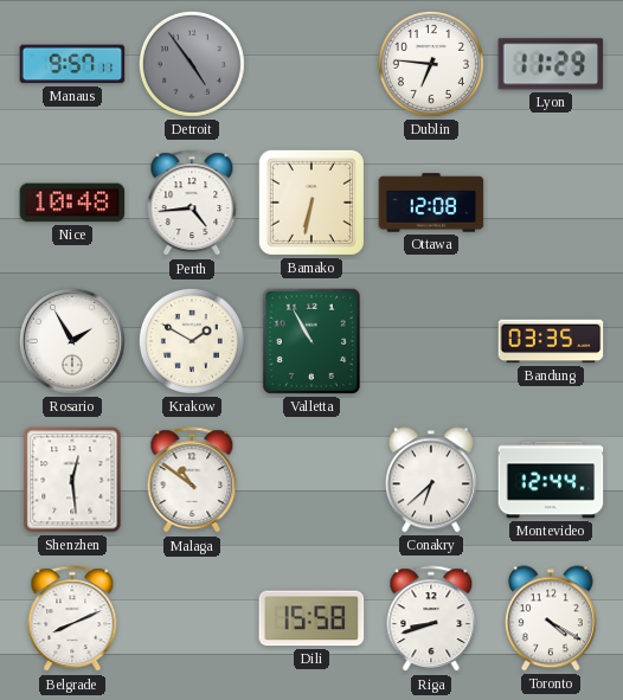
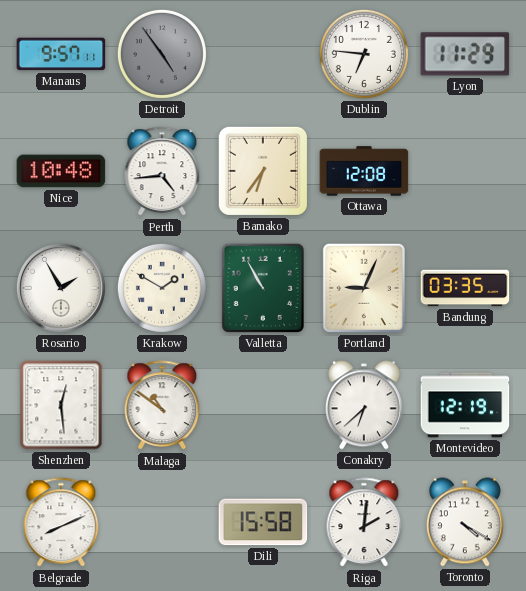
Bamako: 6:32 -> 6:36
Portland: none -> 9:04
Montevideo: 12:44 -> 12:19
Riga: 8:42 -> 2:01
